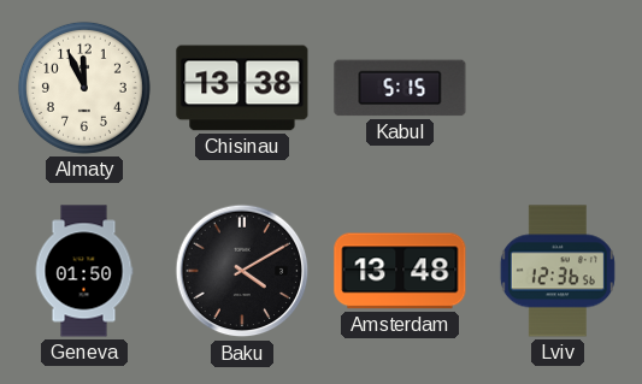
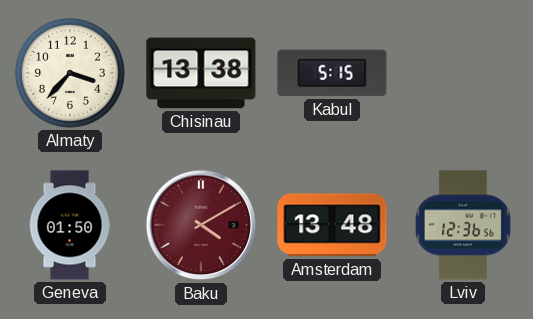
Almaty: 11:56 -> 3:37
Baku dial: black -> burgundy
